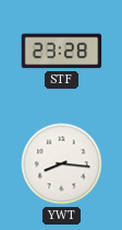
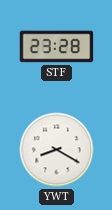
YWT: 8:16 -> 8:20
